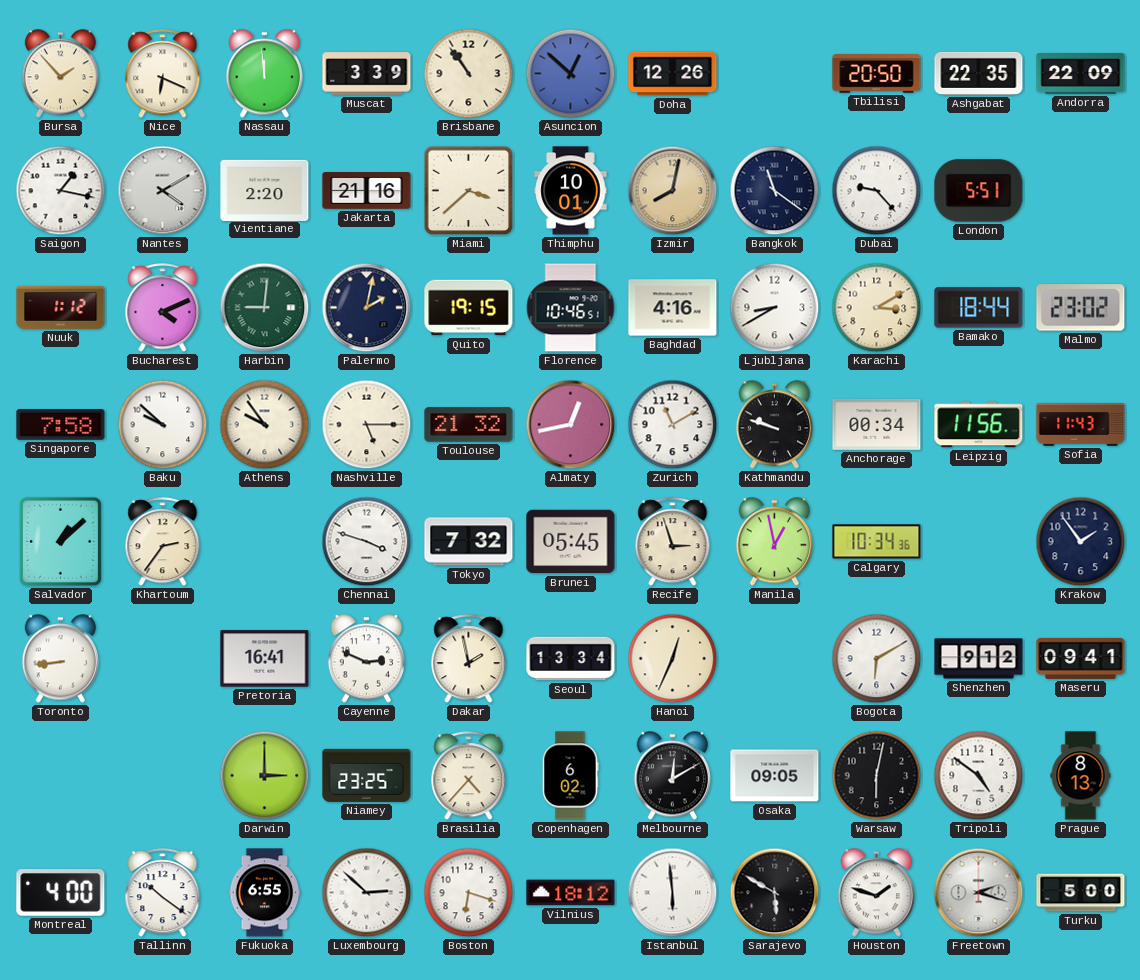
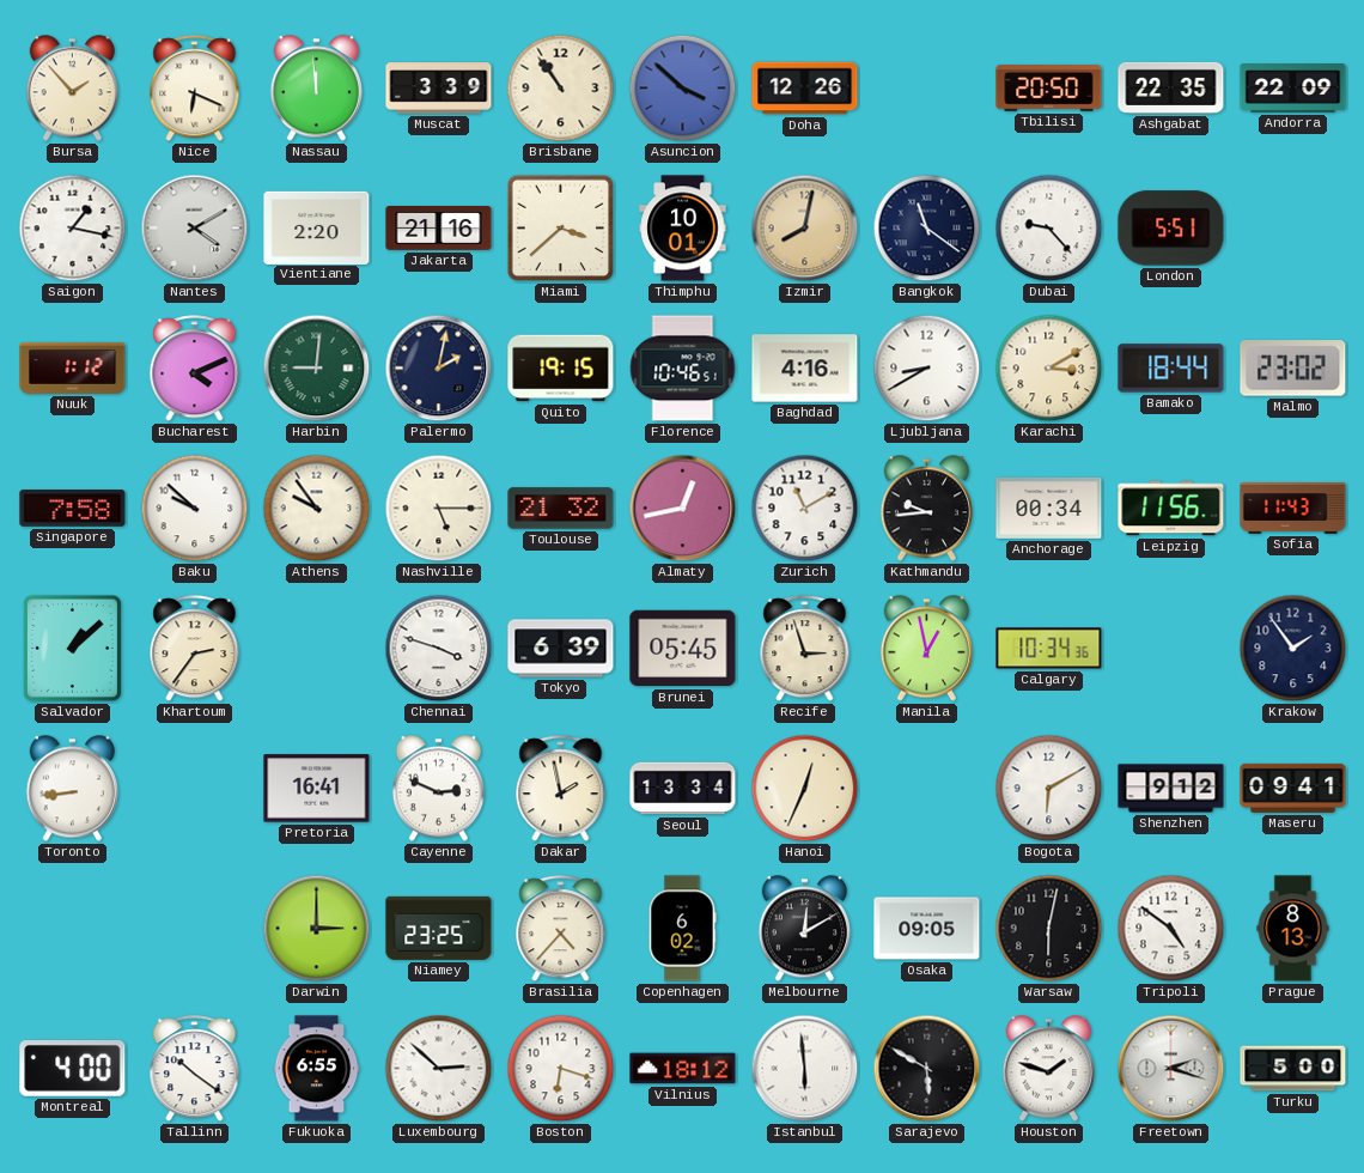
Asuncion: 12:52 -> 3:52
Kathmandu: 9:48 -> 9:44
Tokyo: 7:32 -> 6:39
